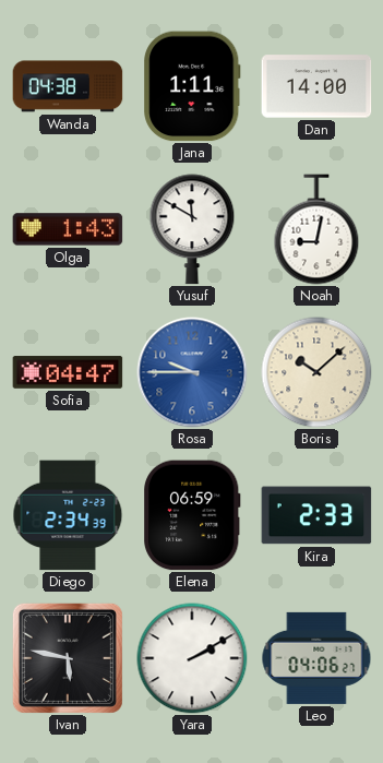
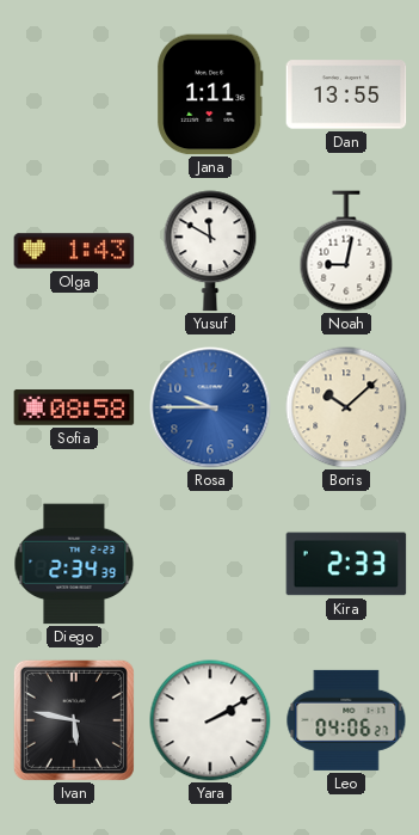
Wanda: 04:38 -> none
Dan: 14:00 -> 13:55
Sofia: 04:47 -> 08:58
Elena: 06:59 -> none
